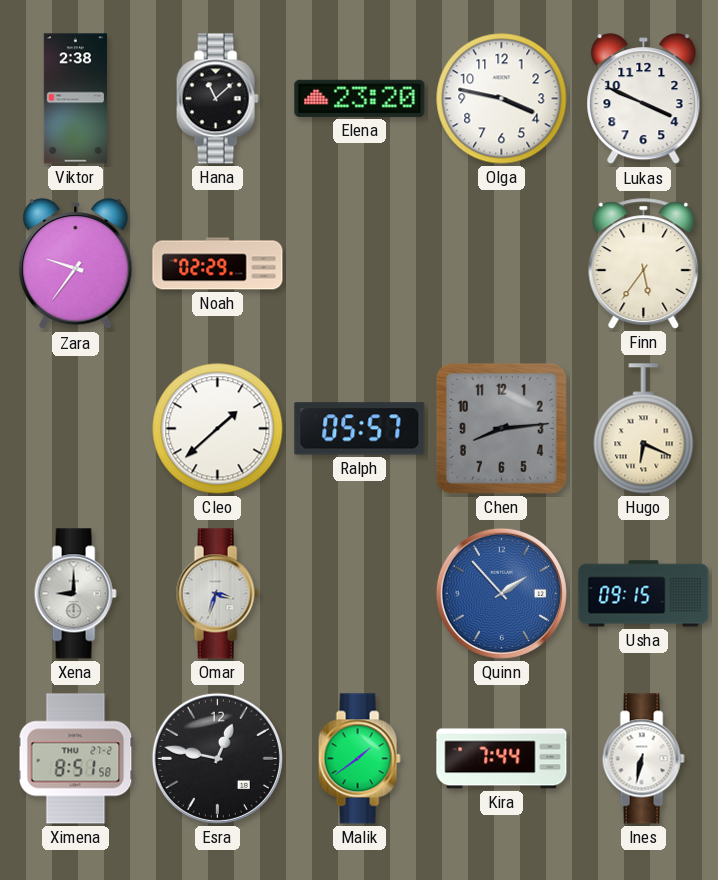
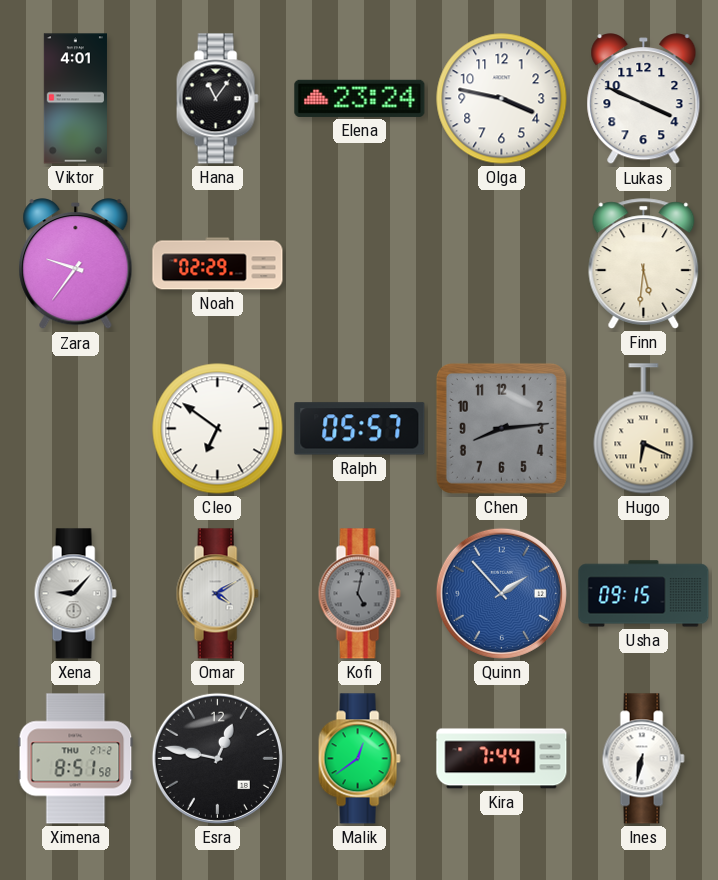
Viktor: 2:38 -> 4:01
Hana: 11:08 -> 11:06
Elena: 23:20 -> 23:24
Finn: 5:36 -> 5:31
Cleo: 1:38 -> 6:51
Xena: 9:00 -> 9:07
Omar: 3:33 -> 4:10
Kofi: none -> 5:02
Malik: 1:39 -> 12:39
